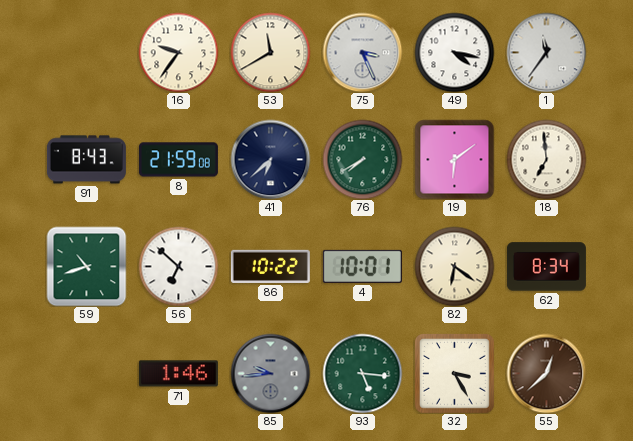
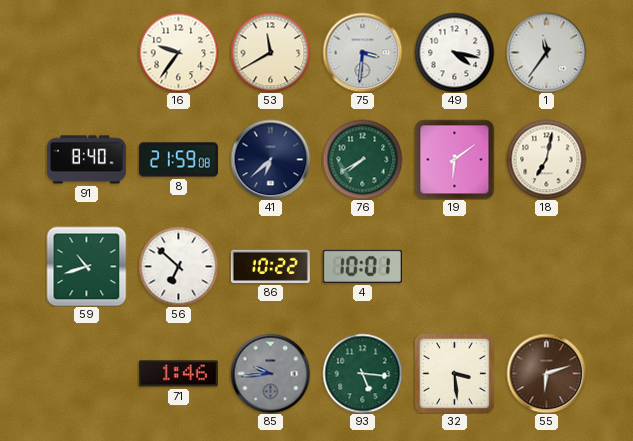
75: 3:26 -> 3:31
91: 8:43 -> 8:40
18: 6:59 -> 7:02
82: 6:21 -> none
62: 8:34 -> none
32: 3:25 -> 3:29
55: 12:38 -> 6:12
